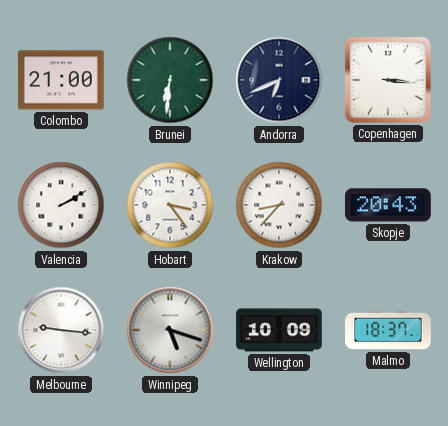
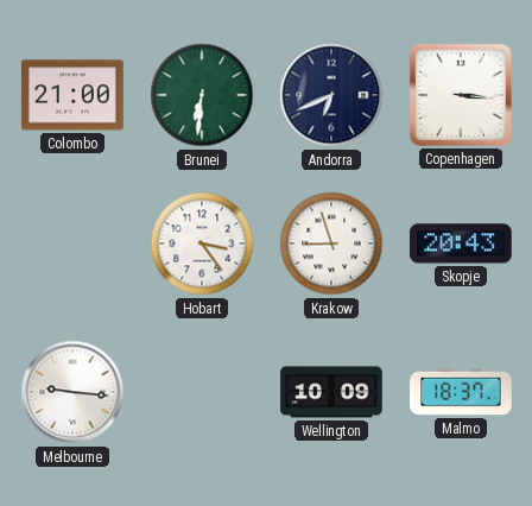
Valencia: 2:10 -> none
Krakow: 8:37 -> 8:57
Winnipeg: 5:18 -> none
